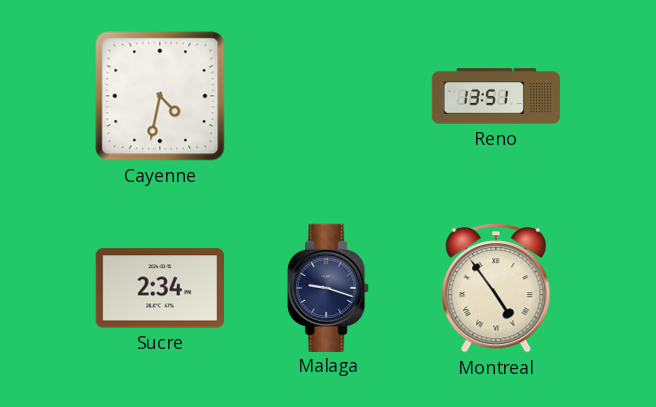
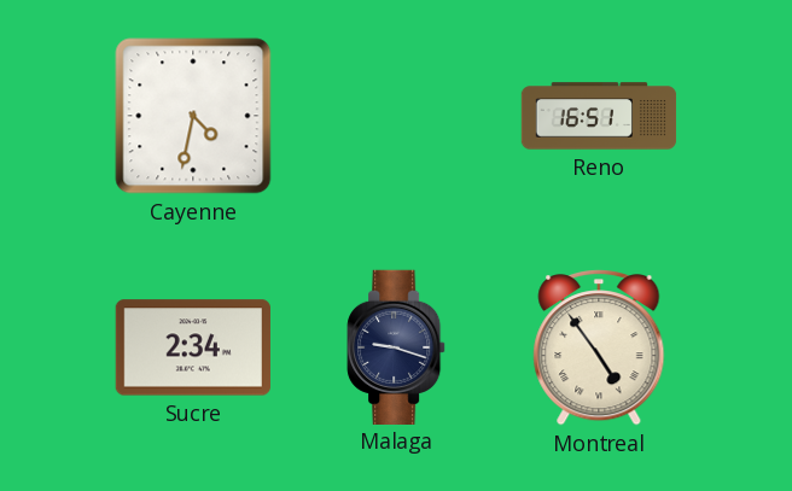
Reno: 13:51 -> 16:51
